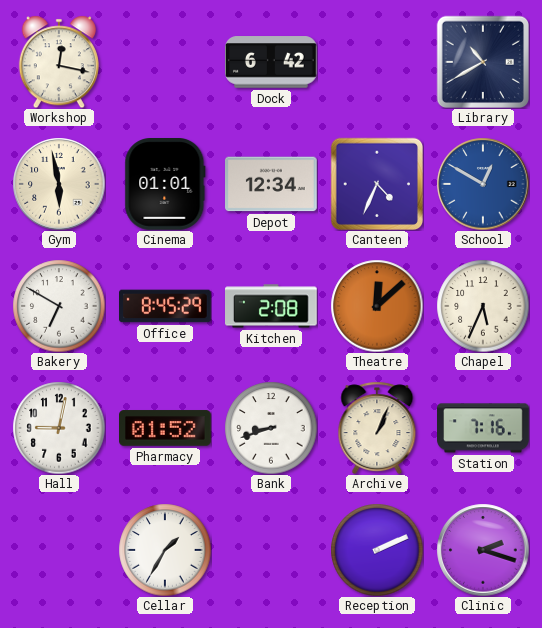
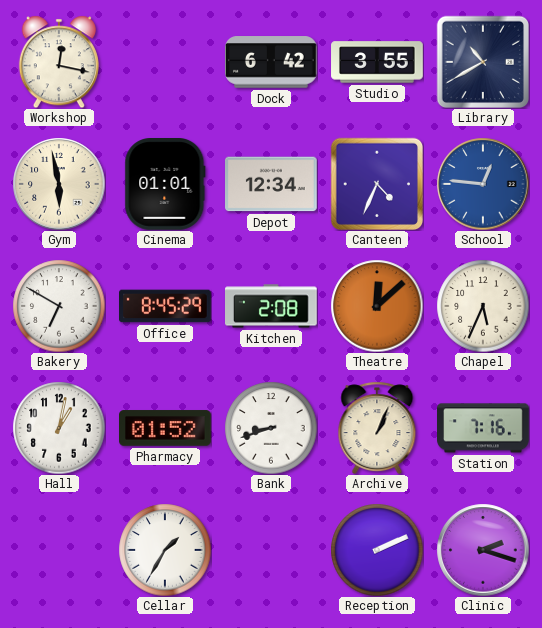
Studio: none -> 3:55
School: 12:50 -> 12:46
Hall: 9:02 -> 1:02
